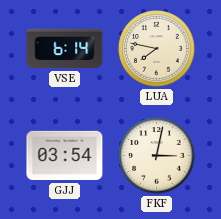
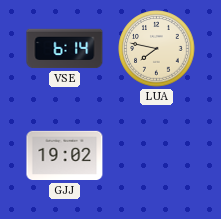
GJJ: 03:54 -> 19:02
FKF: 3:02 -> none
